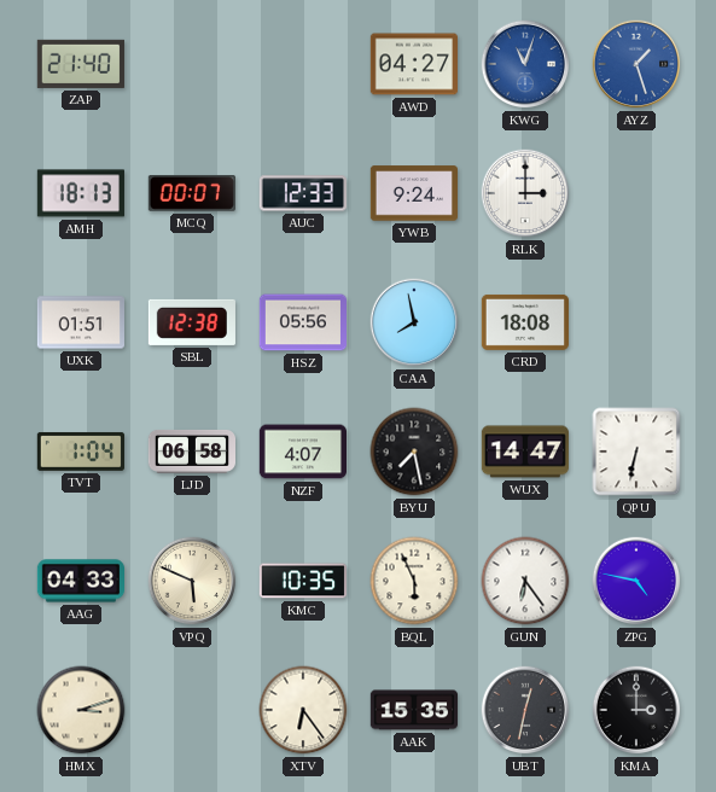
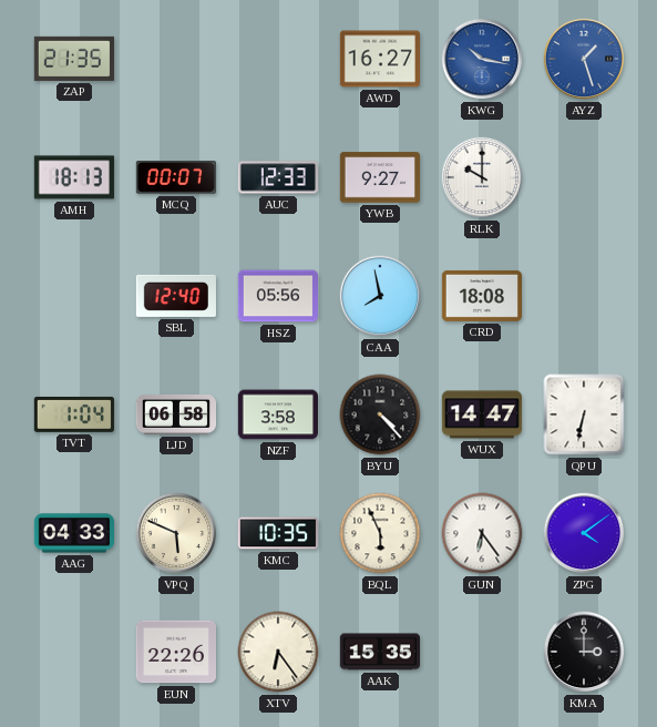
ZAP: 21:40 -> 21:35
AWD: 04:27 -> 16:27
KWG: 11:03 -> 10:17
YWB: 9:24 -> 9:27
RLK: 3:00 -> 10:00
UXK: 01:51 -> none
SBL: 12:38 -> 12:40
NZF: 4:07 -> 3:58
BYU: 7:28 -> 4:23
ZPG: 4:47 -> 4:09
HMX: 3:12 -> none
EUN: none -> 22:26
UBT: 12:32 -> none
